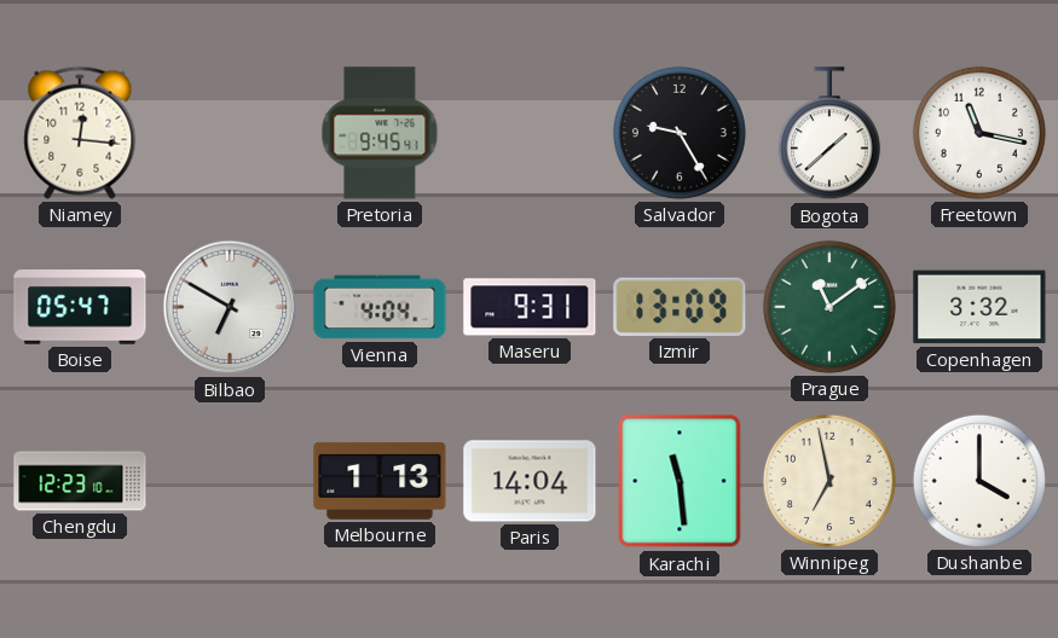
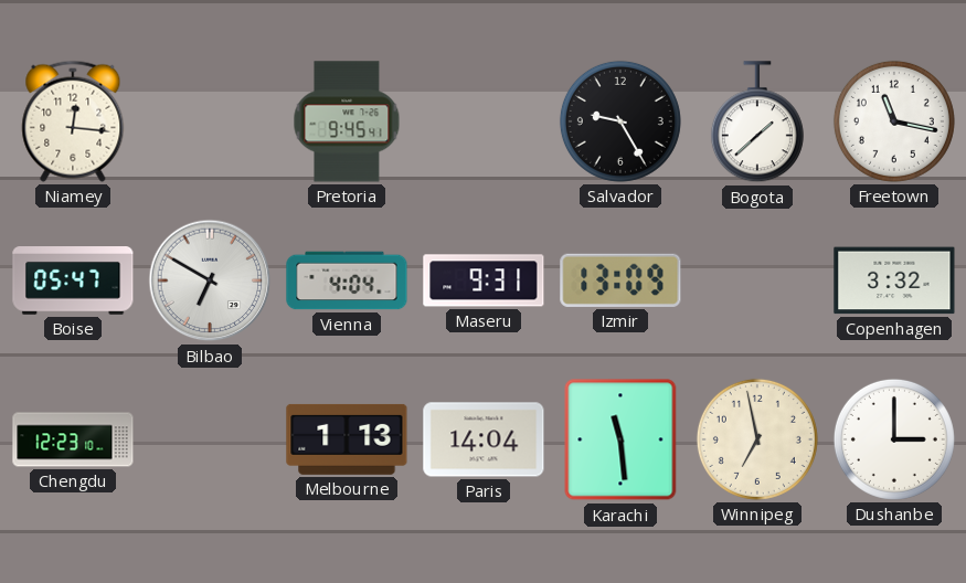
Prague: 11:09 -> none
Dushanbe: 4:00 -> 3:00
